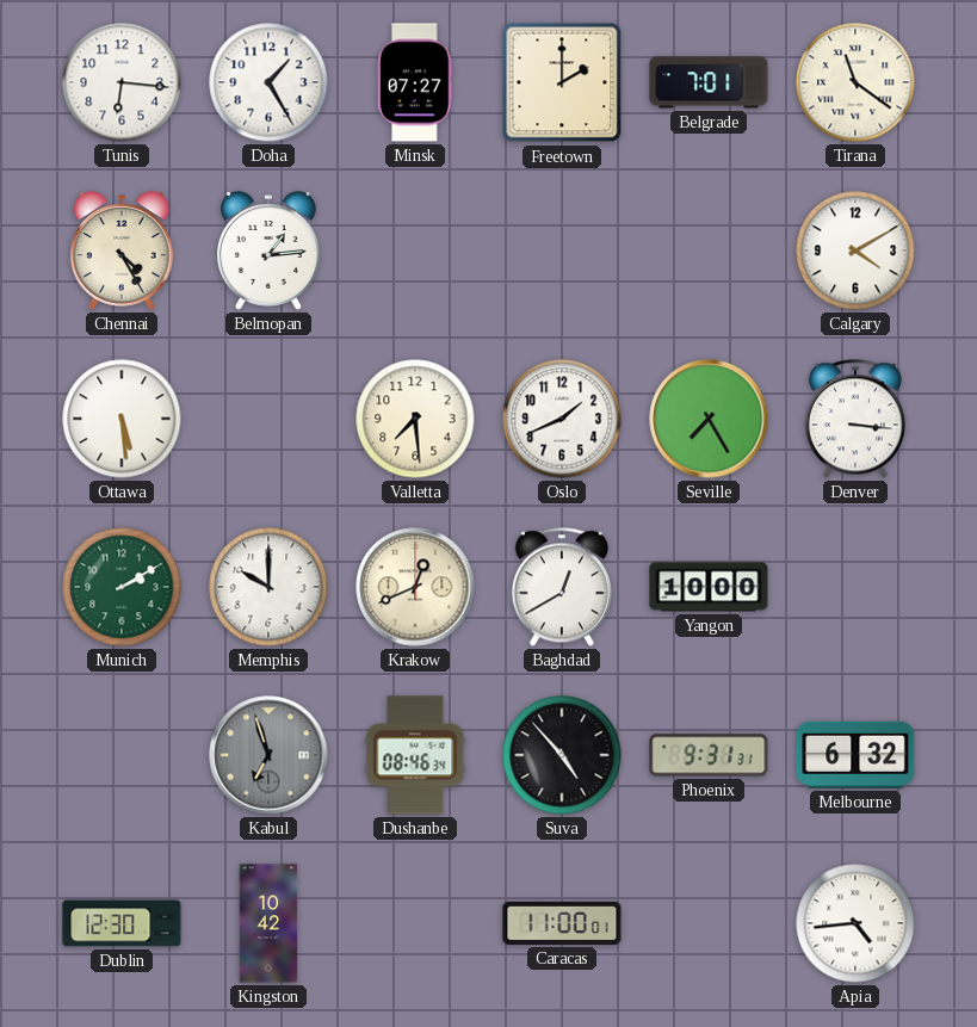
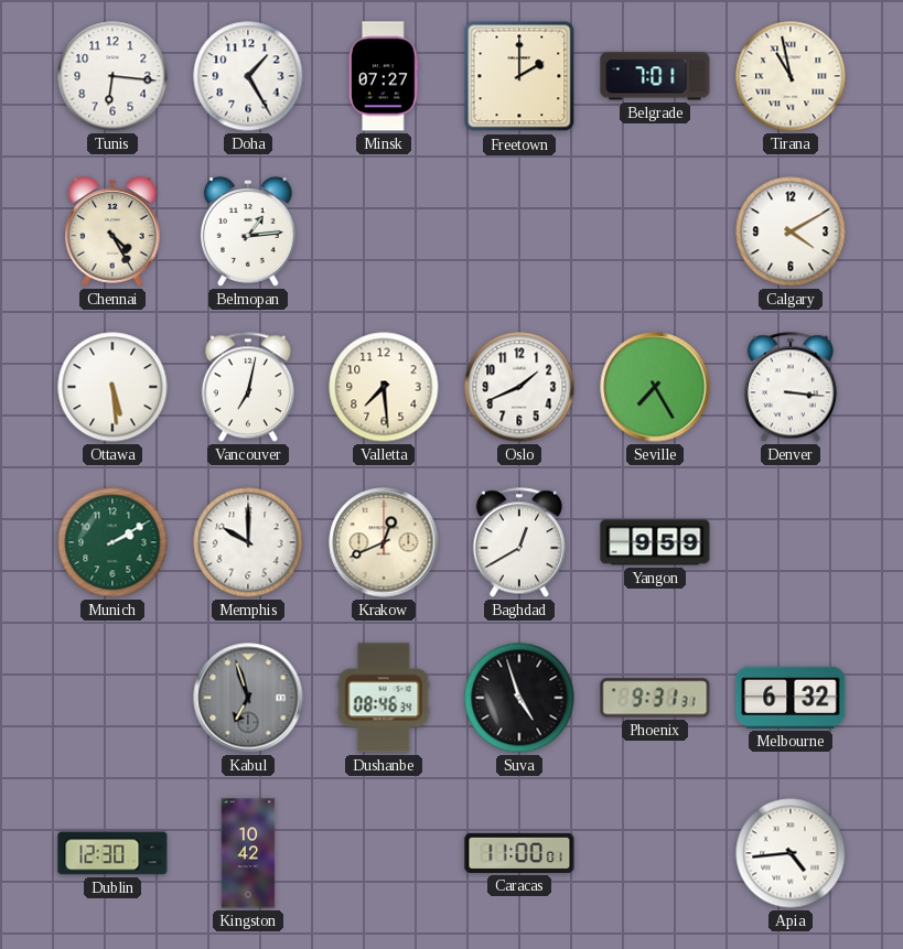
Tirana: 11:21 -> 10:58
Vancouver: none -> 7:02
Yangon: 10:00 -> 9:59
Suva: 4:53 -> 4:57
